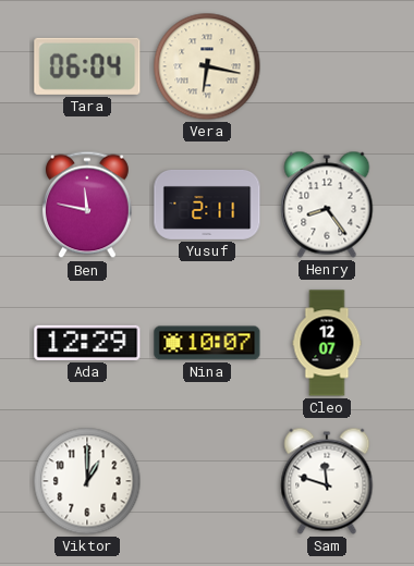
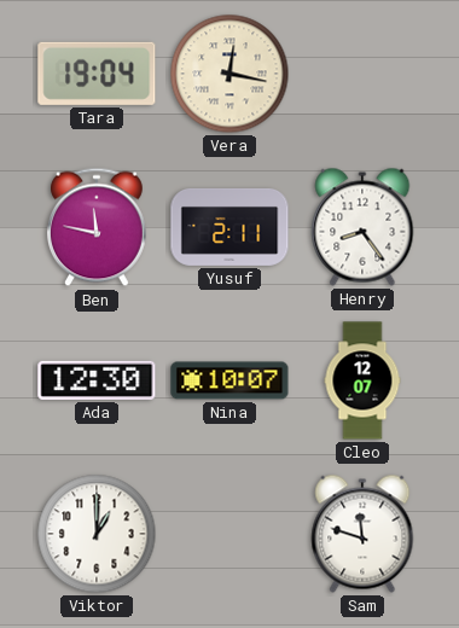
Tara: 06:04 -> 19:04
Vera: 6:17 -> 12:17
Ada: 12:29 -> 12:30
